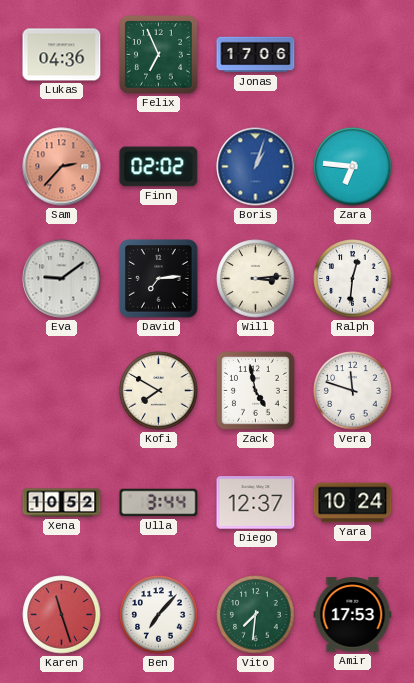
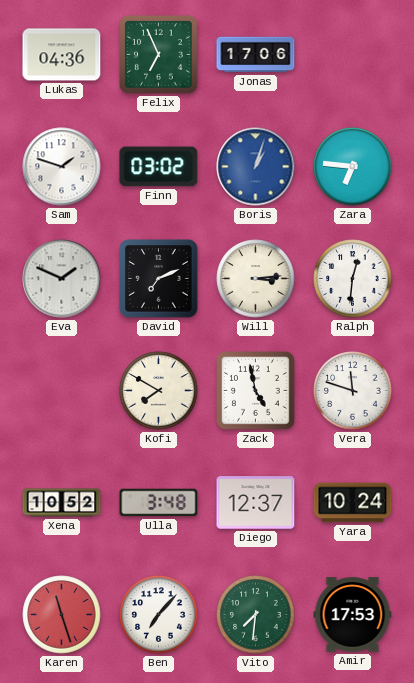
Sam: 2:37 -> 1:48
Sam dial: salmon -> white
Finn: 02:02 -> 03:02
Eva: 9:09 -> 1:49
David: 7:14 -> 7:11
Ulla: 3:44 -> 3:48
